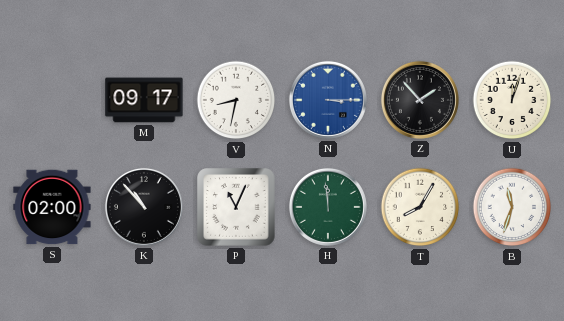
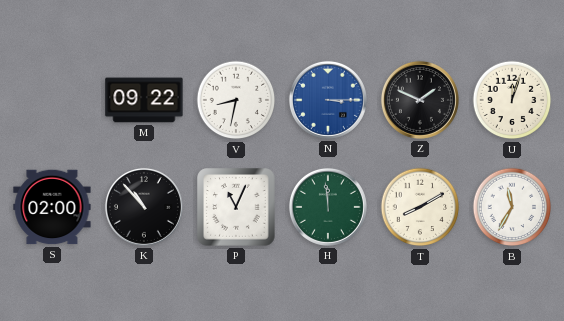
M: 09:17 -> 09:22
Z: 1:53 -> 1:49
T: 8:05 -> 8:10
B: 11:33 -> 11:35
